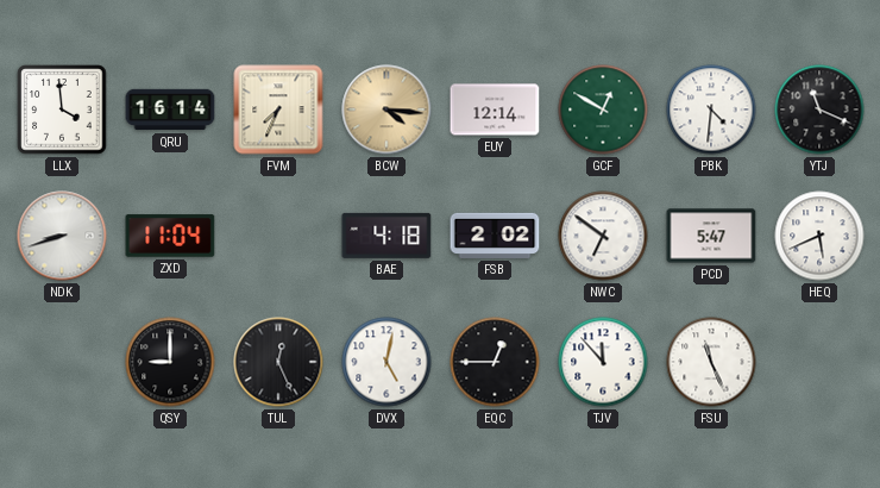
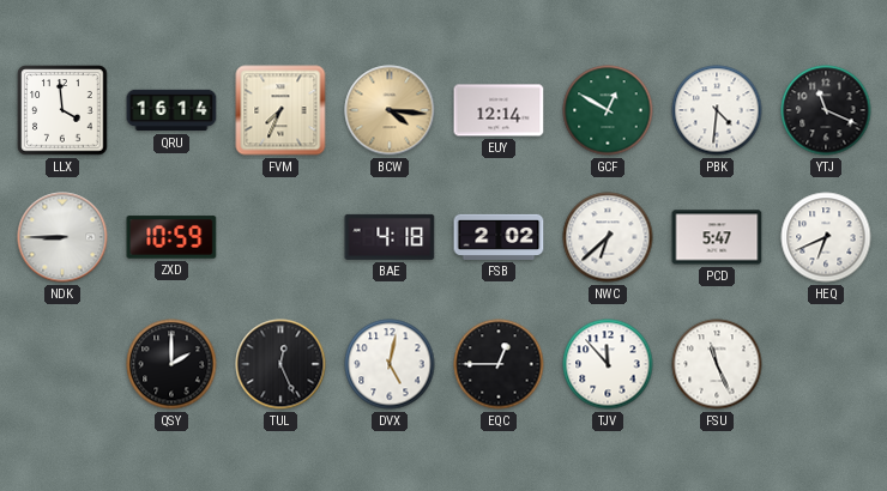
NDK: 8:42 -> 8:45
ZXD: 11:04 -> 10:59
NWC: 6:51 -> 6:38
HEQ: 5:41 -> 6:41
QSY: 9:00 -> 2:00
